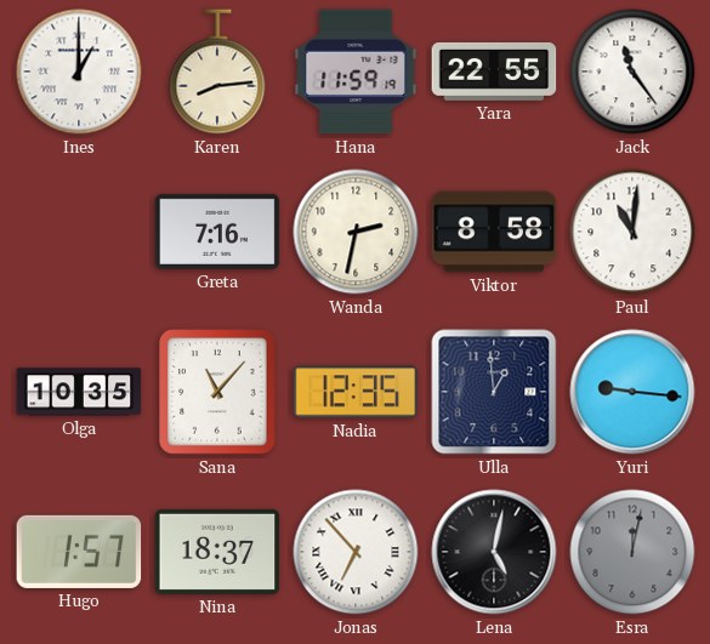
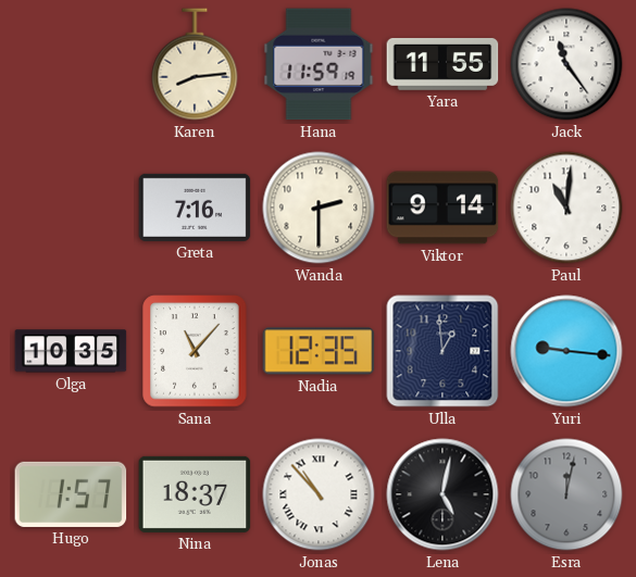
Ines: 1:00 -> none
Yara: 22:55 -> 11:55
Wanda: 2:32 -> 2:30
Viktor: 8:58 -> 9:14
Jonas: 6:53 -> 10:53
